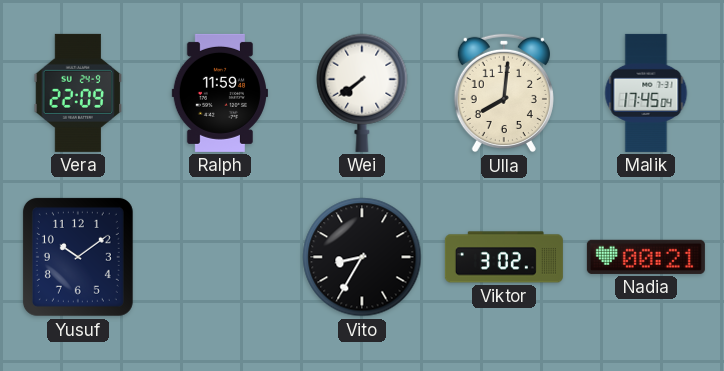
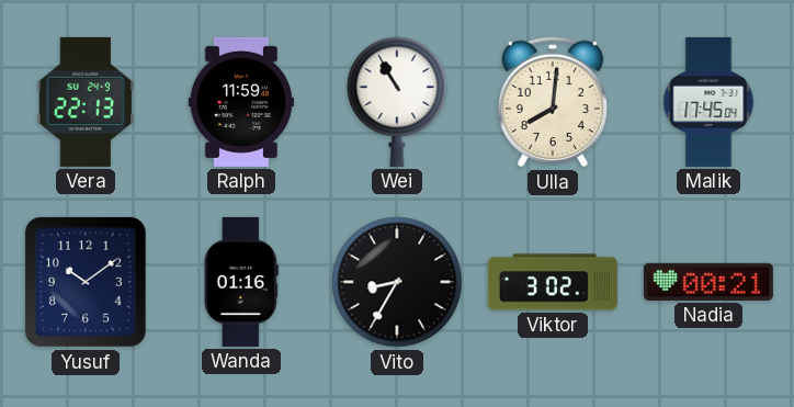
Vera: 22:09 -> 22:13
Wei: 7:39 -> 10:55
Wanda: none -> 01:16
